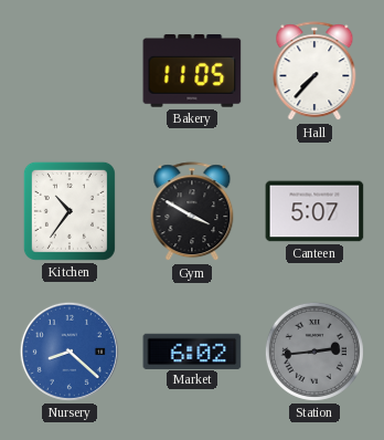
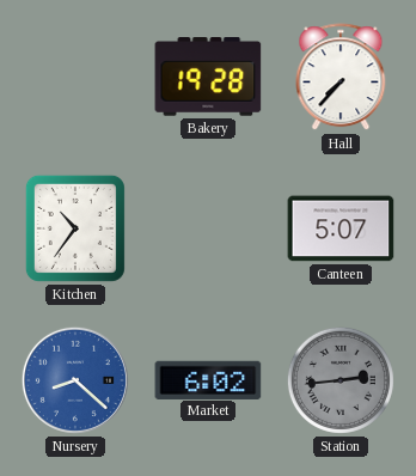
Bakery: 11:05 -> 19:28
Gym: 3:50 -> none
